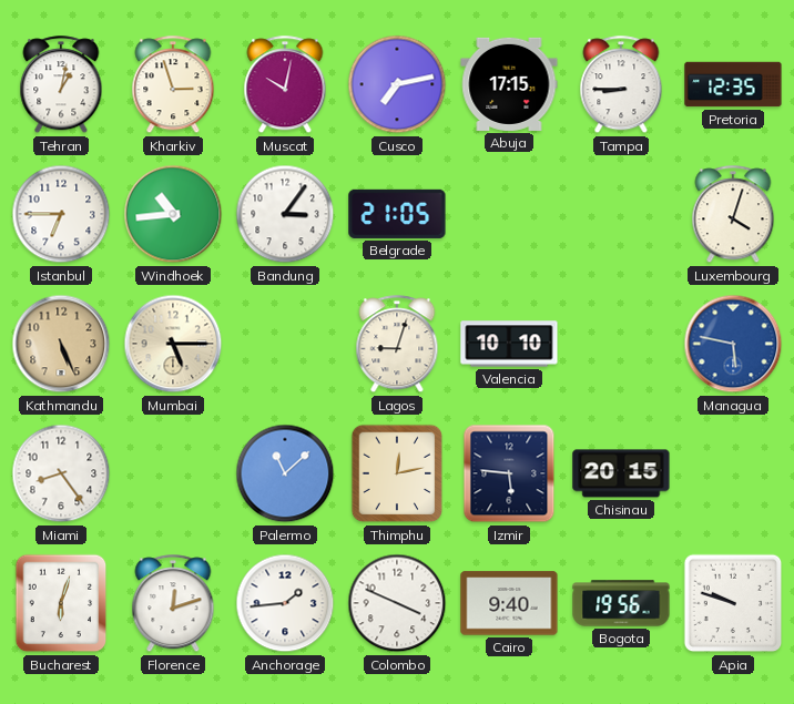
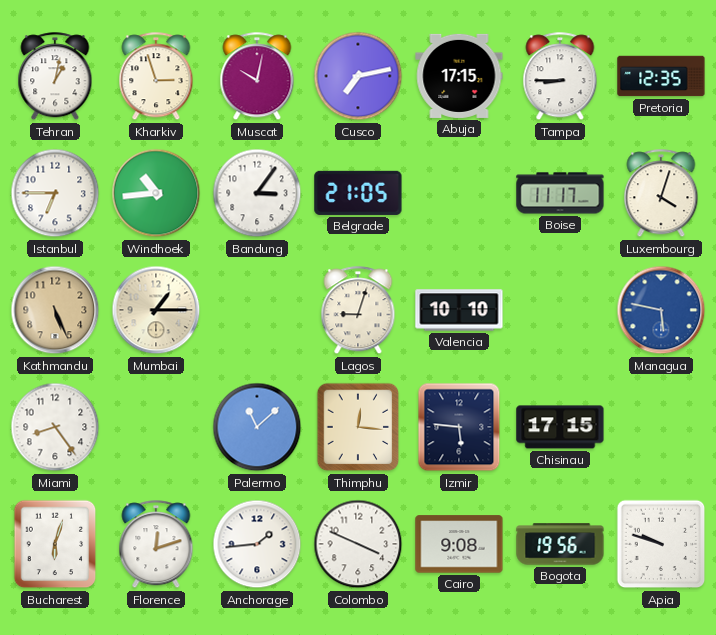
Boise: none -> 11:17
Mumbai: 5:15 -> 1:15
Thimphu: 12:13 -> 12:16
Chisinau: 20:15 -> 17:15
Cairo: 9:40 -> 9:08
